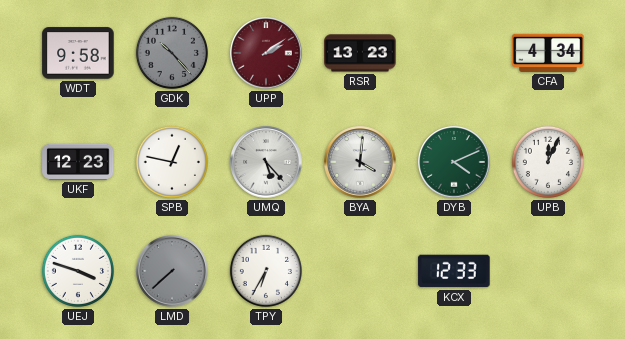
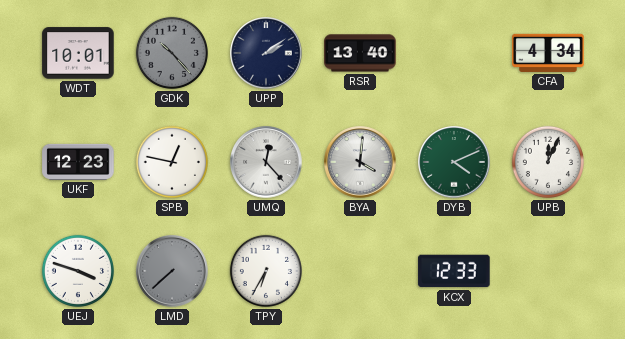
WDT: 9:58 -> 10:01
UPP dial: burgundy -> navy
RSR: 13:23 -> 13:40
UMQ: 5:23 -> 12:23
